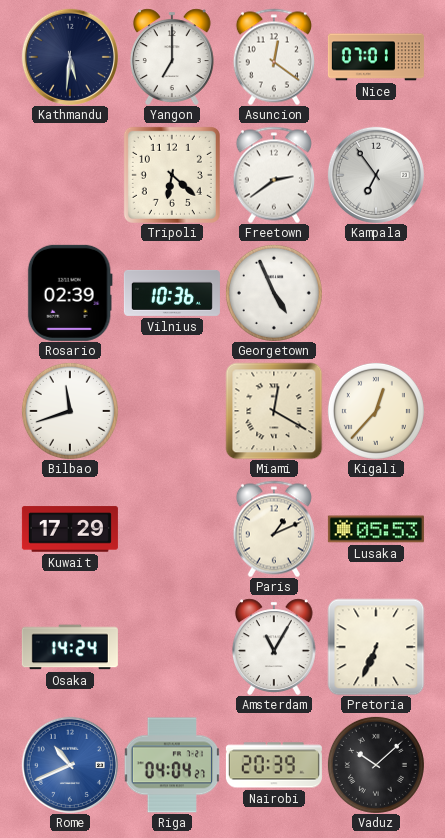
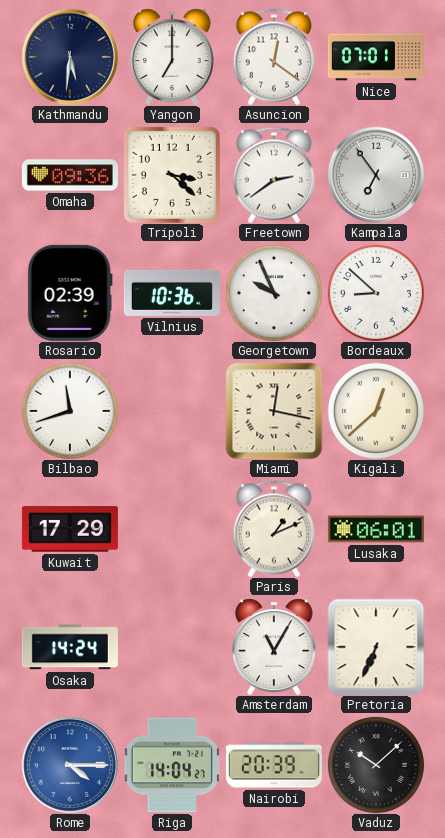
Omaha: none -> 09:36
Tripoli: 6:22 -> 3:22
Georgetown: 4:56 -> 9:56
Bordeaux: none -> 8:52
Miami: 12:20 -> 12:17
Kigali: 12:37 -> 12:38
Lusaka: 05:53 -> 06:01
Rome: 10:41 -> 4:15
Riga: 04:04 -> 14:04
